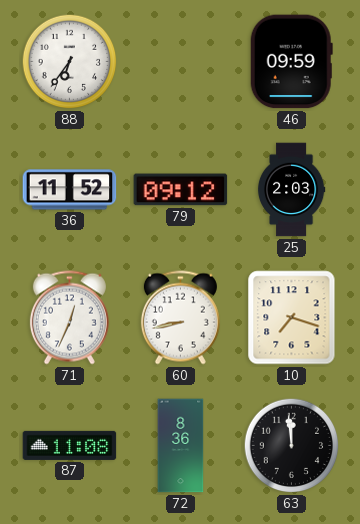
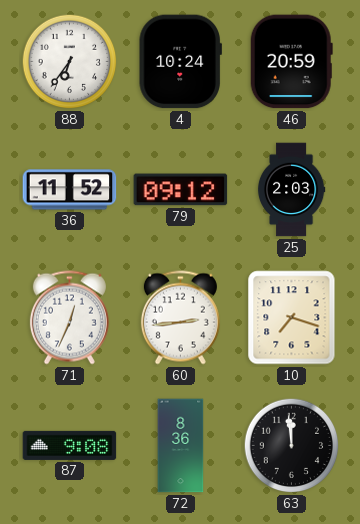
4: none -> 10:24
46: 09:59 -> 20:59
60: 8:43 -> 2:44
87: 11:08 -> 9:08
